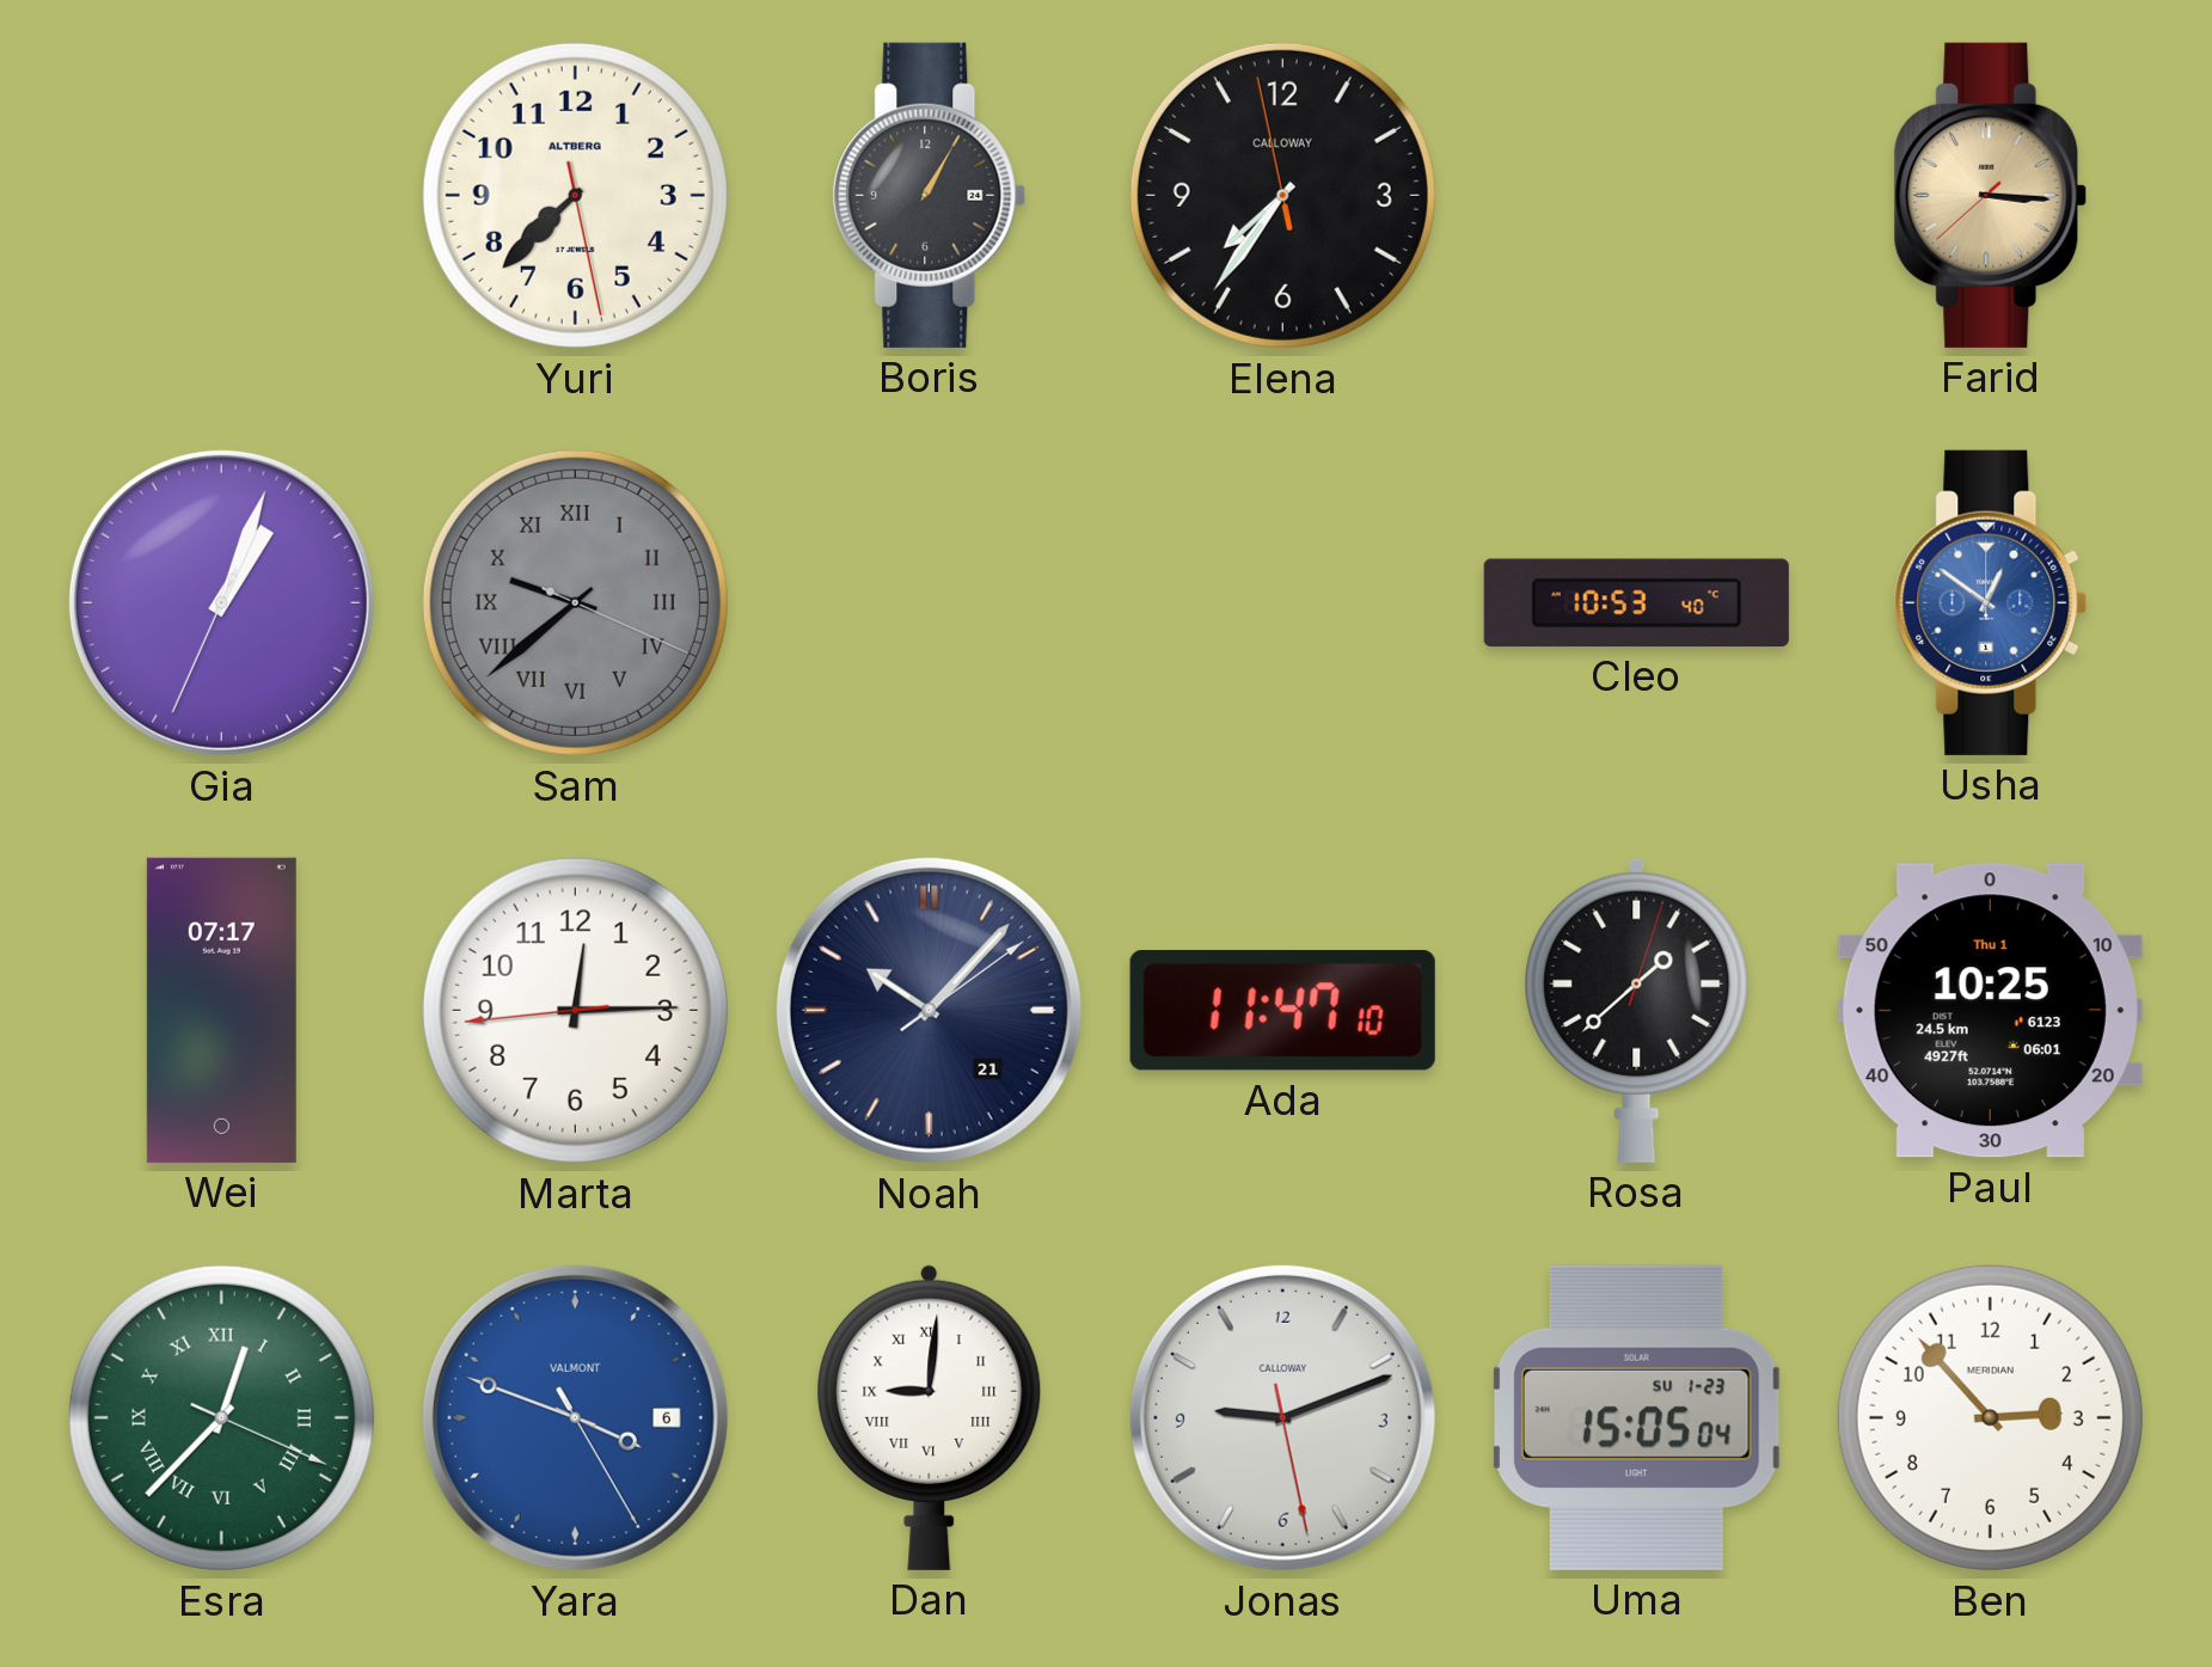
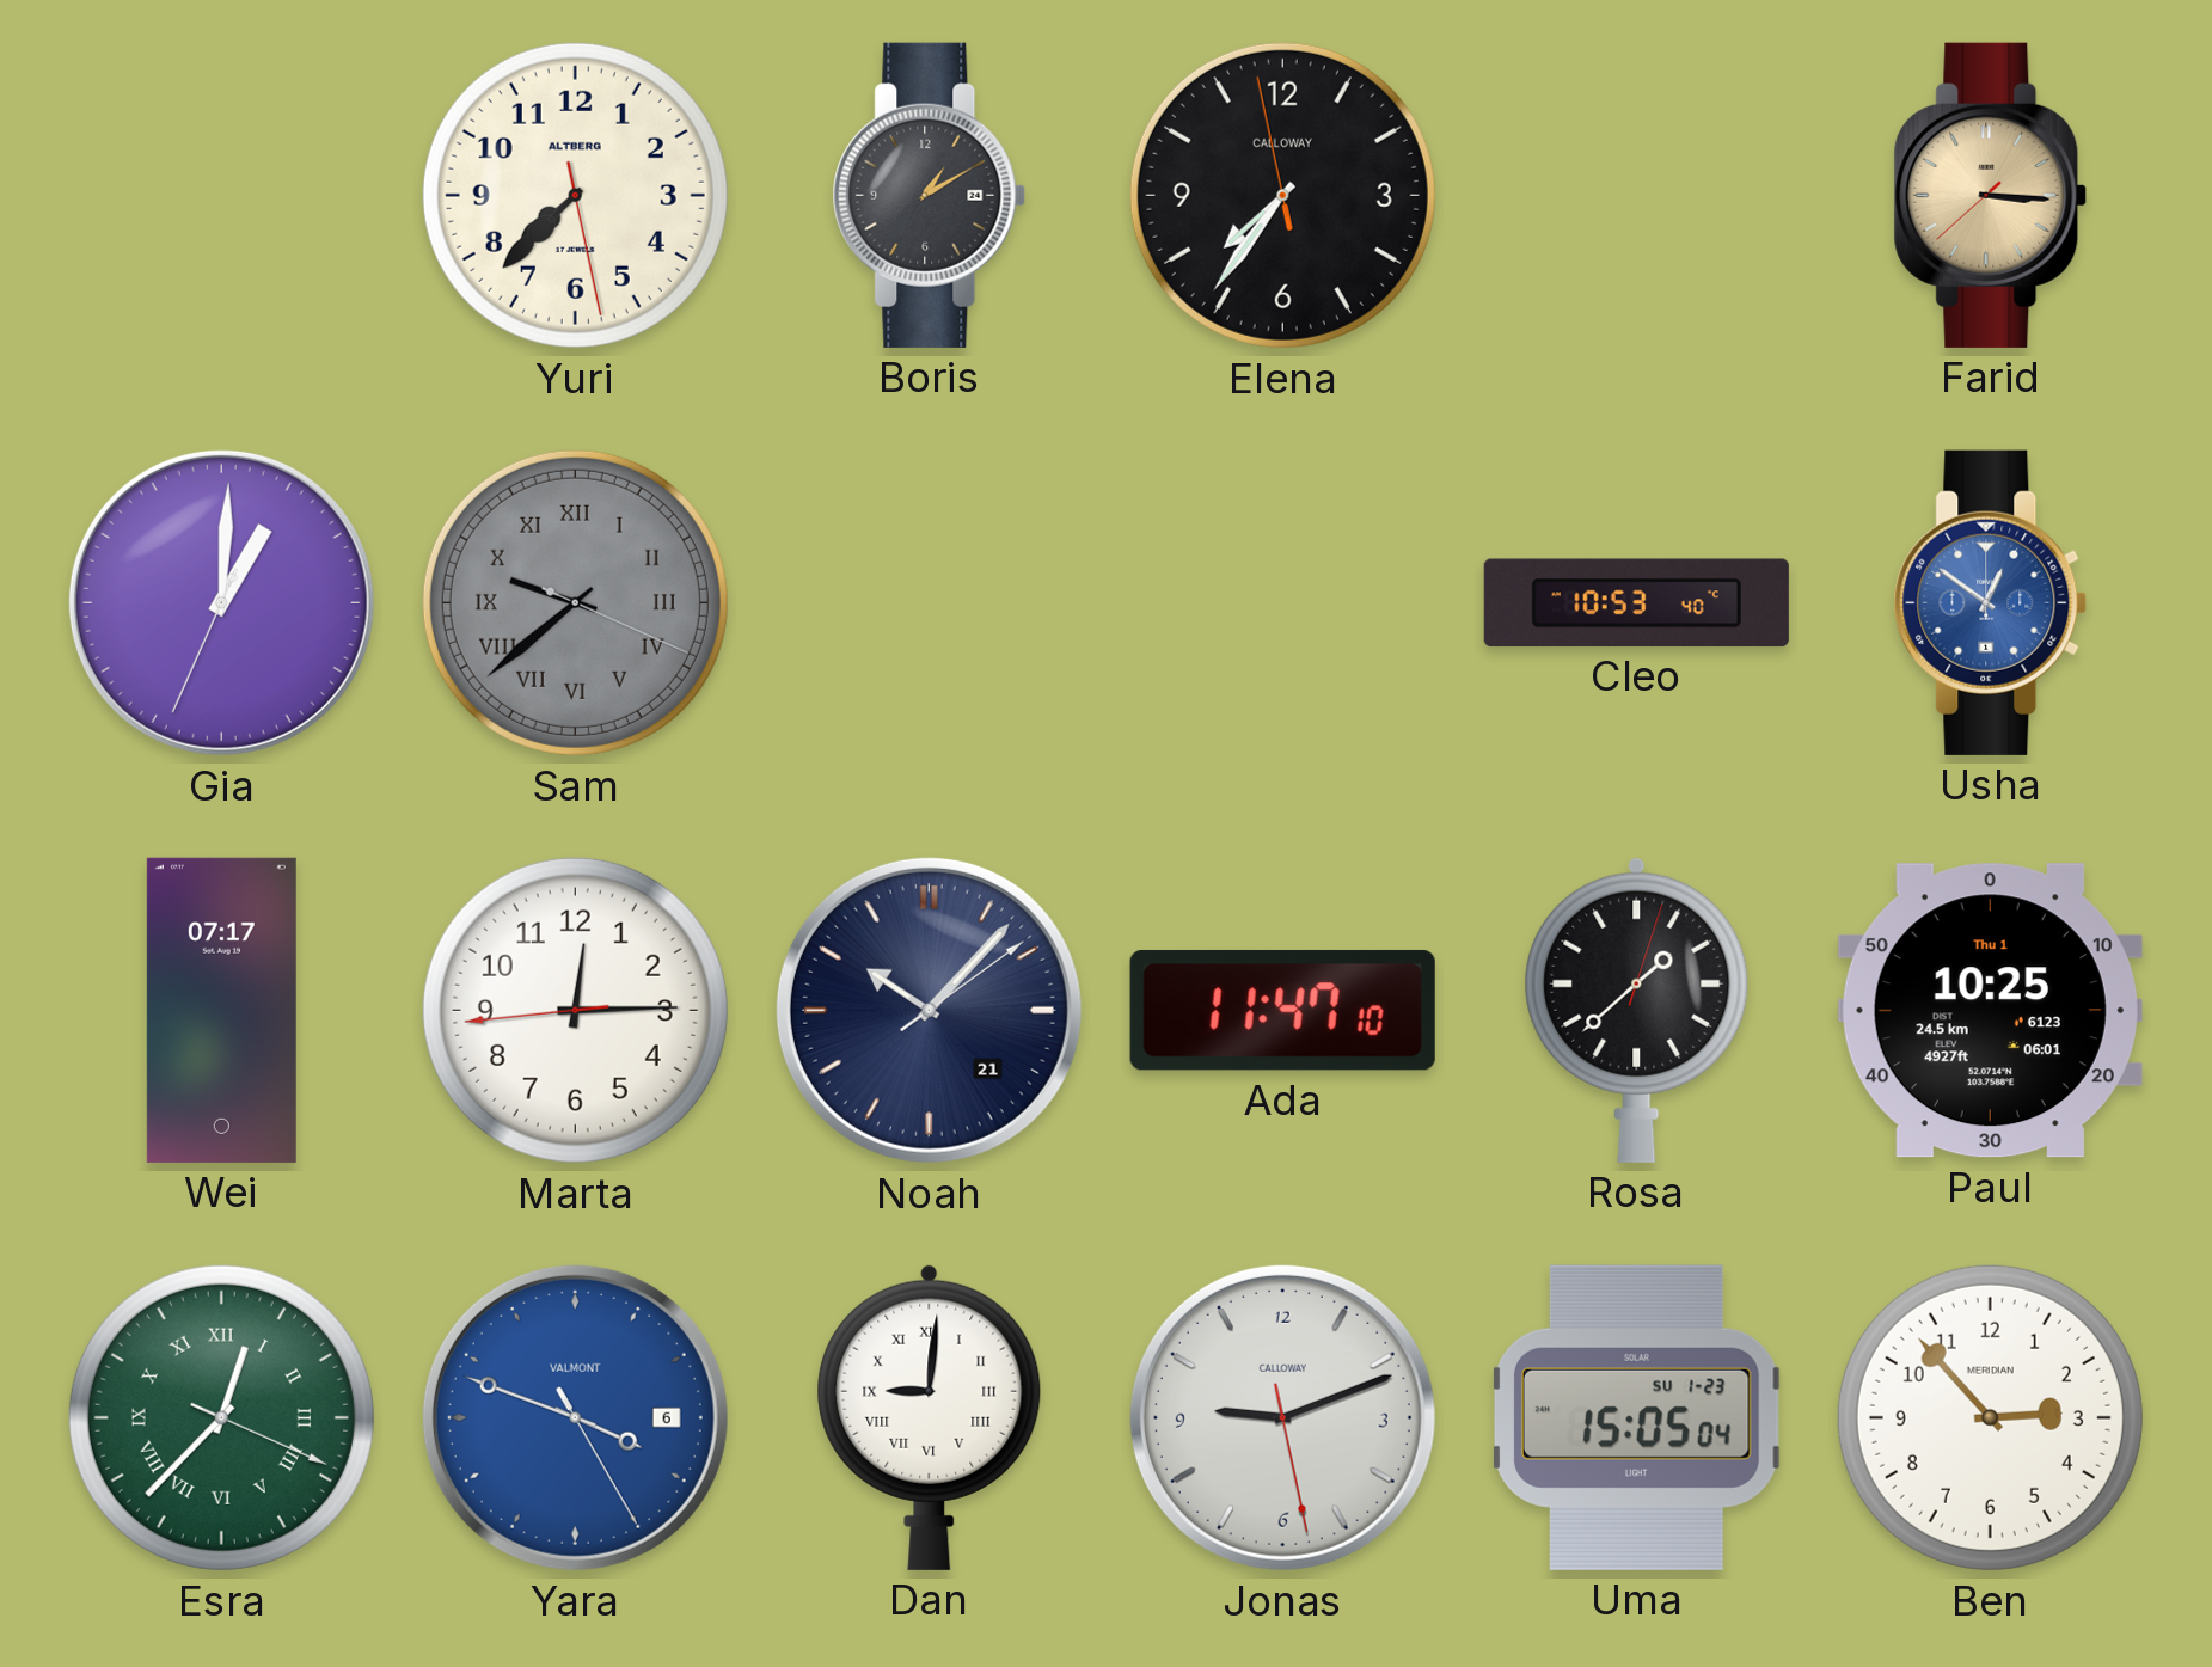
Boris: 1:05 -> 1:10
Gia: 1:03 -> 1:00
